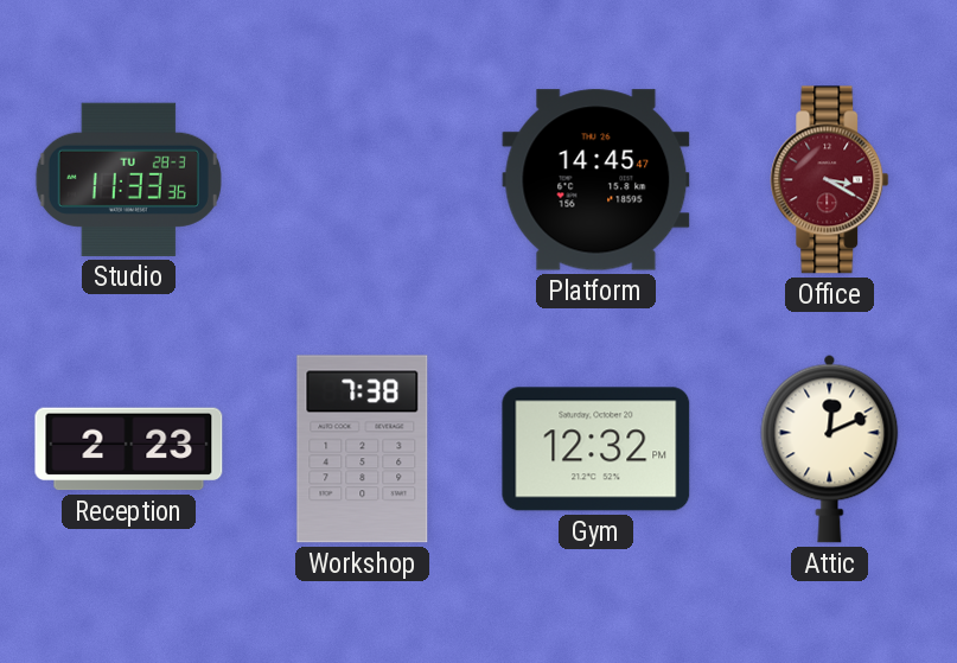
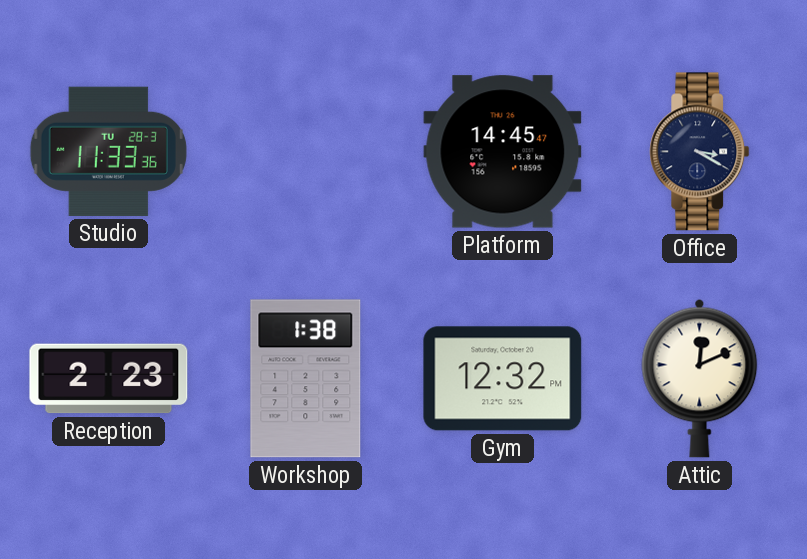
Office dial: burgundy -> navy
Workshop: 7:38 -> 1:38
